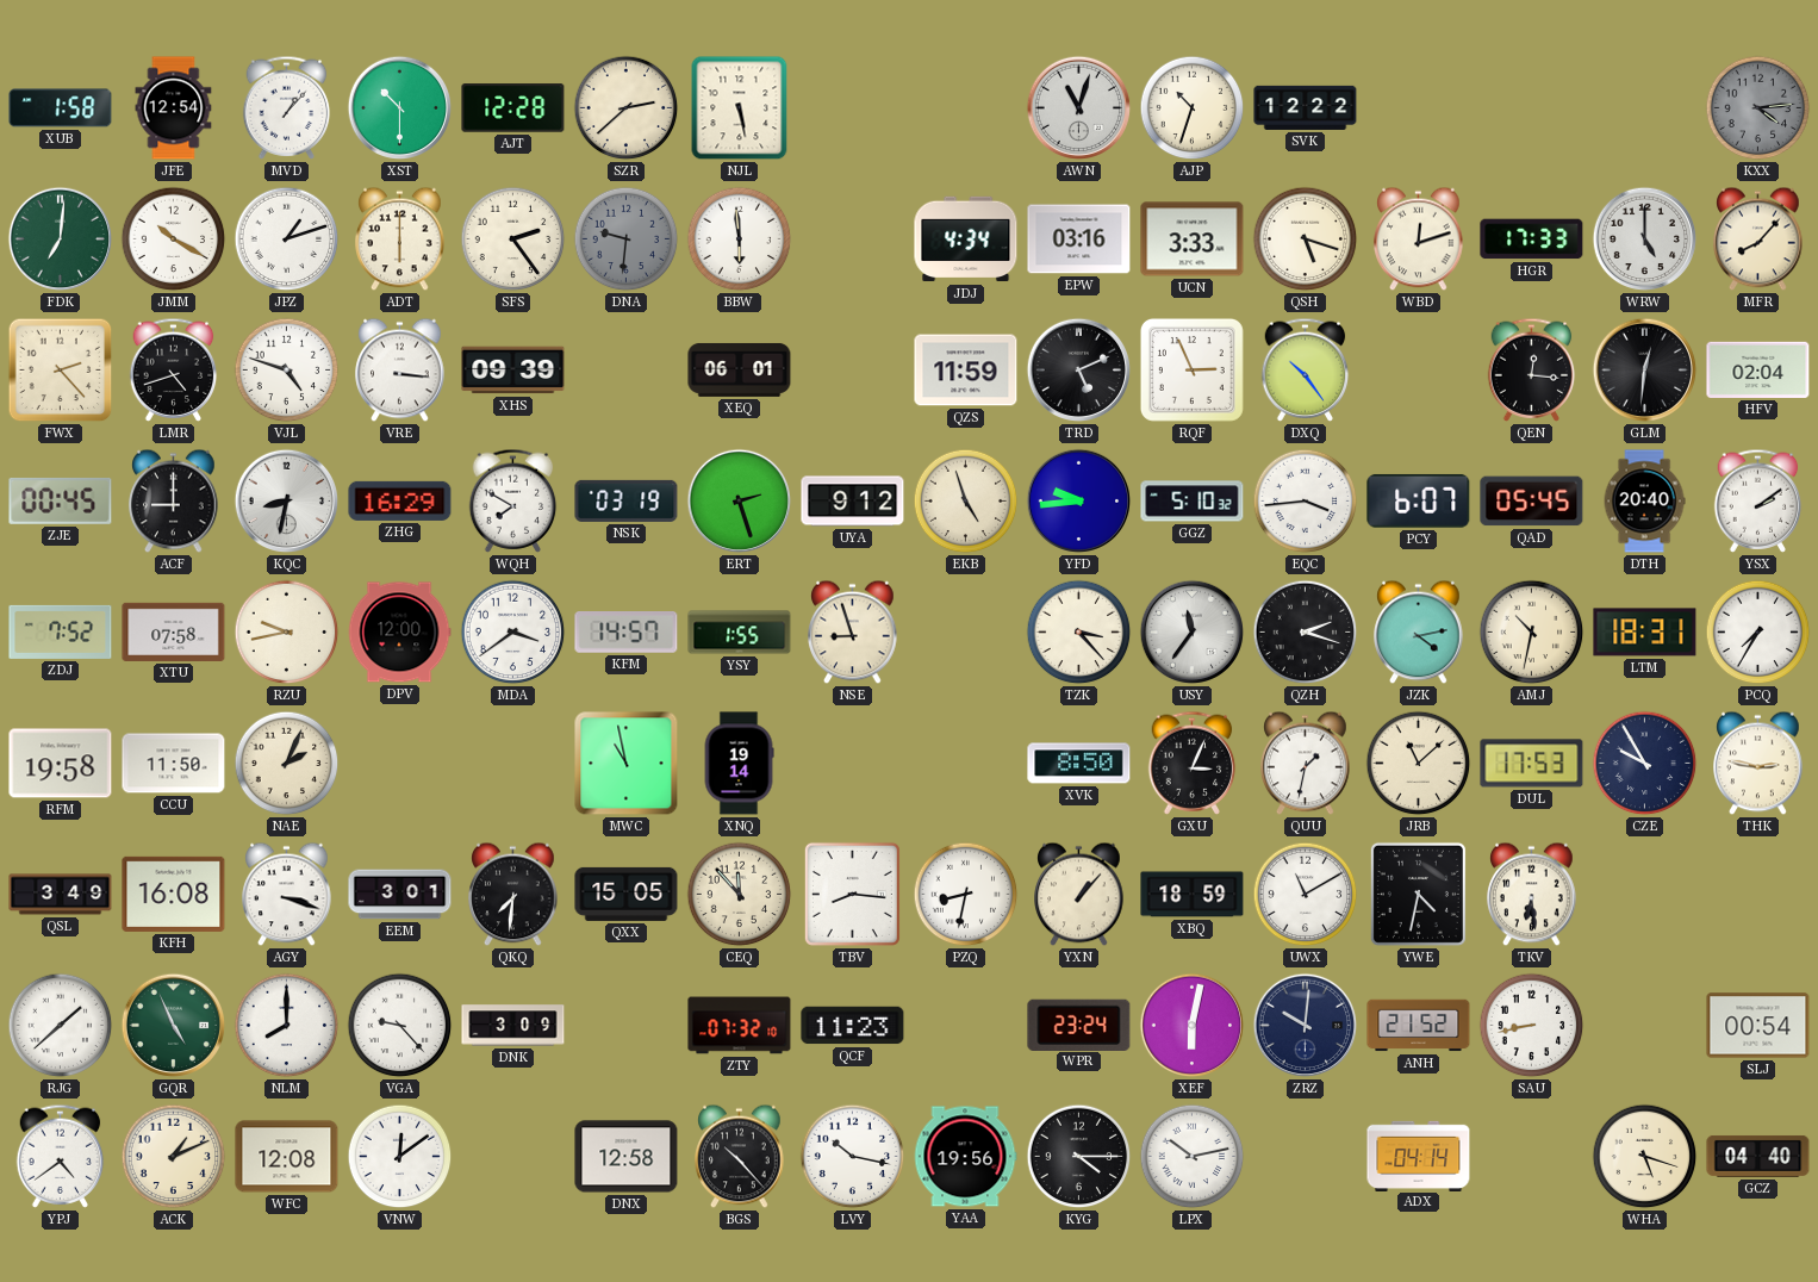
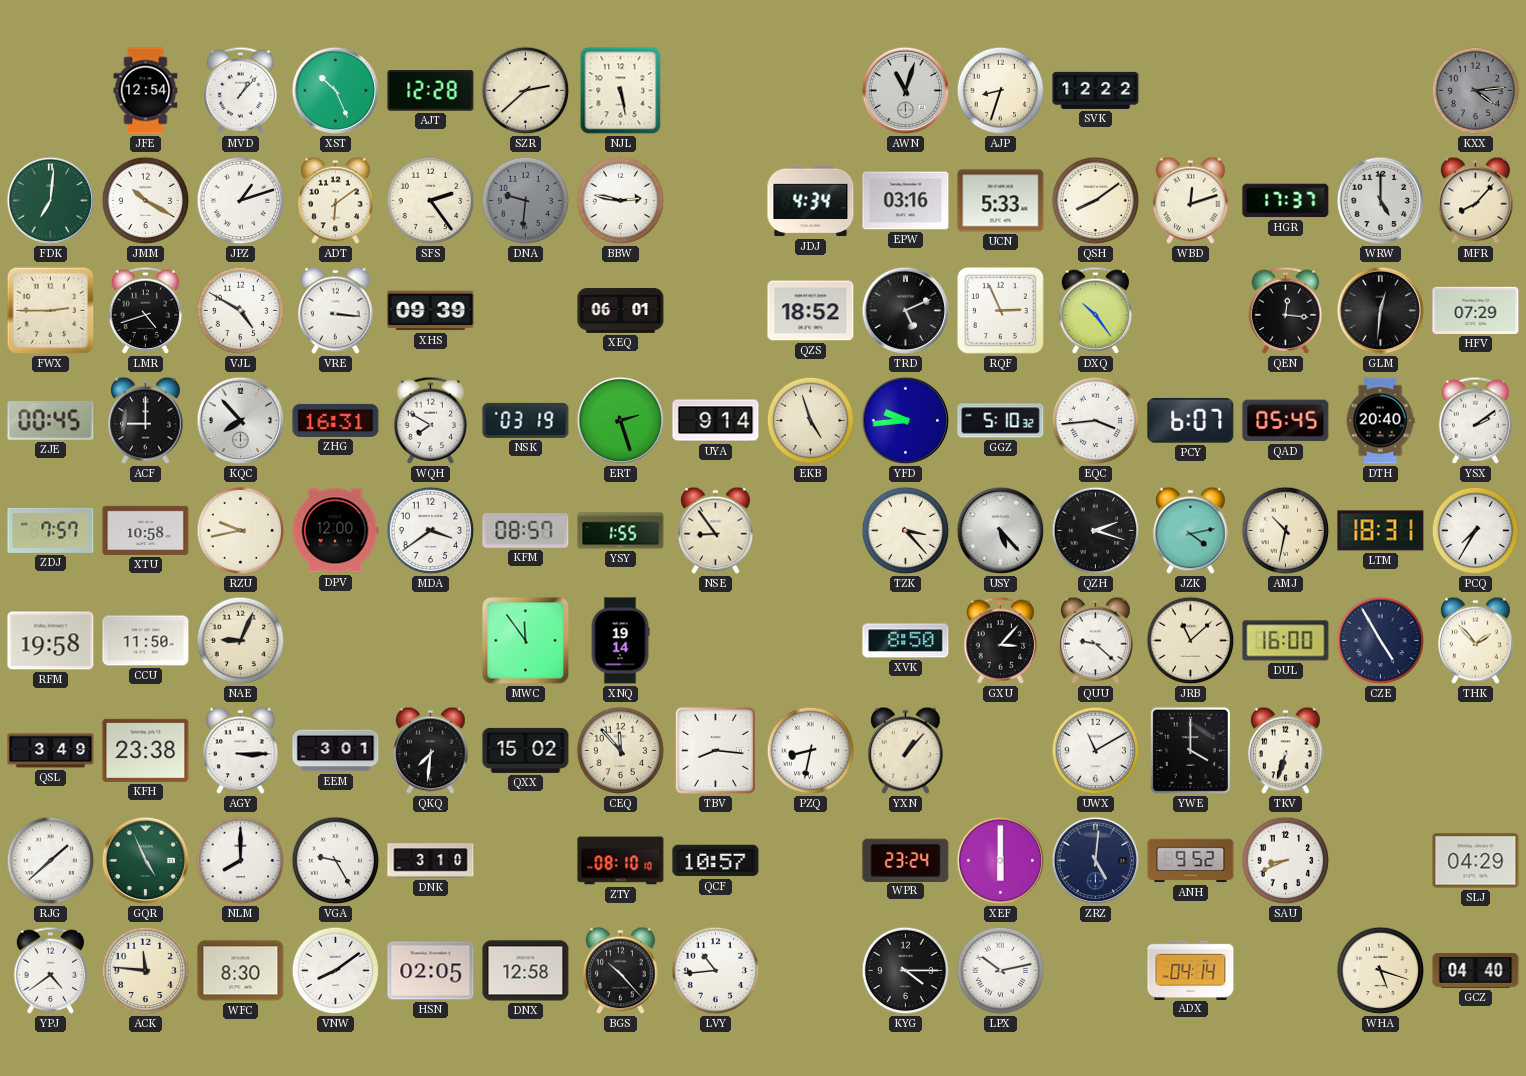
XUB: 1:58 -> none
XST: 10:30 -> 10:26
AJP: 10:33 -> 8:33
ADT: 6:00 -> 6:09
BBW: 5:59 -> 2:47
UCN: 3:33 -> 5:33
QSH: 5:18 -> 8:09
HGR: 17:33 -> 17:37
FWX: 2:23 -> 2:45
VJL: 4:48 -> 4:50
QZS: 11:59 -> 18:52
HFV: 02:04 -> 07:29
KQC: 8:32 -> 7:53
ZHG: 16:29 -> 16:31
UYA: 9:12 -> 9:14
ZDJ: 7:52 -> 7:57
XTU: 07:58 -> 10:58
KFM: 14:57 -> 08:57
NSE: 8:57 -> 8:54
USY: 11:36 -> 5:23
NAE: 2:04 -> 9:04
MWC: 10:58 -> 11:54
GXU: 3:04 -> 3:07
QUU: 1:32 -> 9:22
DUL: 17:53 -> 16:00
CZE: 9:55 -> 4:55
THK: 2:47 -> 1:53
KFH: 16:08 -> 23:38
AGY: 3:18 -> 3:15
QXX: 15:05 -> 15:02
XBQ: 18:59 -> none
YWE: 4:32 -> 4:00
TKV: 6:29 -> 6:33
VGA: 9:23 -> 9:25
DNK: 3:09 -> 3:10
ZTY: 07:32 -> 08:10
QCF: 11:23 -> 10:57
XEF: 6:02 -> 6:00
ZRZ: 10:01 -> 5:01
ANH: 21:52 -> 9:52
SAU: 8:43 -> 8:41
SLJ: 00:54 -> 04:29
ACK: 1:11 -> 11:46
WFC: 12:08 -> 8:30
VNW: 12:09 -> 8:09
HSN: none -> 02:05
LVY: 10:17 -> 10:44
YAA: 19:56 -> none
